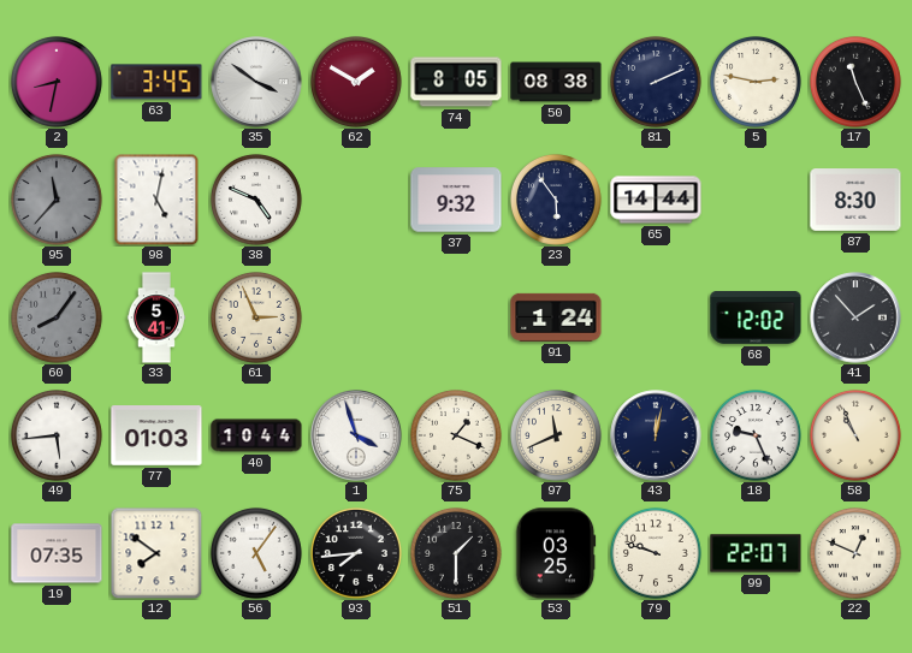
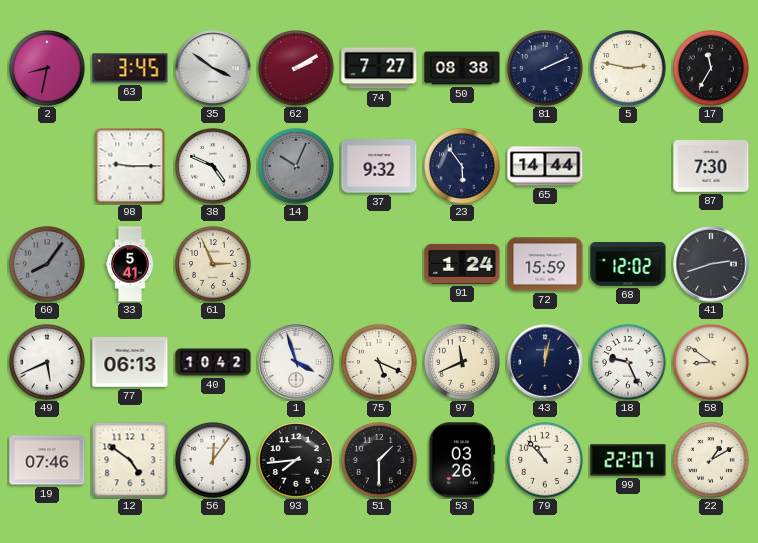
62: 1:50 -> 2:10
74: 8:05 -> 7:27
17: 11:26 -> 11:35
95: 11:37 -> none
98: 5:02 -> 9:15
14: none -> 10:04
87: 8:30 -> 7:30
72: none -> 15:59
41: 1:53 -> 2:42
49: 5:44 -> 5:41
77: 01:03 -> 06:13
40: 10:44 -> 10:42
75: 1:19 -> 5:19
58: 10:56 -> 8:51
19: 07:35 -> 07:46
12: 7:51 -> 4:51
56: 5:06 -> 12:06
53: 03:25 -> 03:26
79: 9:48 -> 10:53
22: 12:49 -> 1:10
